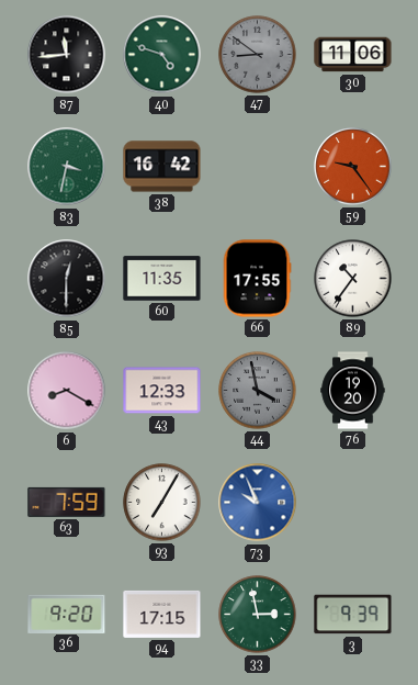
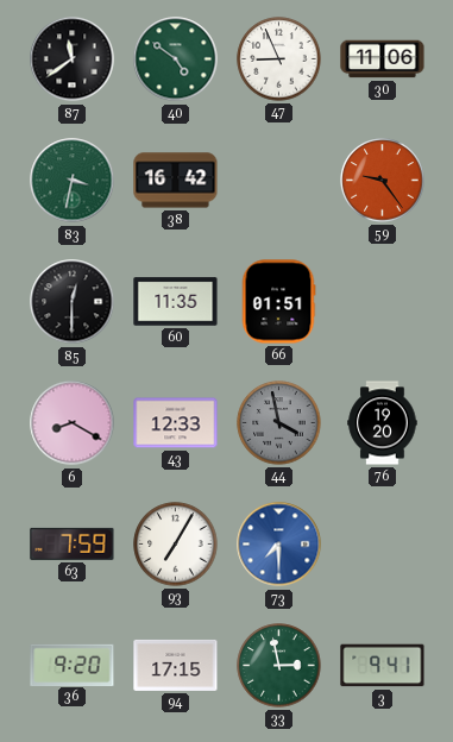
87: 11:44 -> 11:39
40: 4:48 -> 4:51
47: 8:51 -> 8:56
47 dial: grey -> white
66: 17:55 -> 01:51
89: 10:36 -> none
73: 9:56 -> 7:30
3: 9:39 -> 9:41
